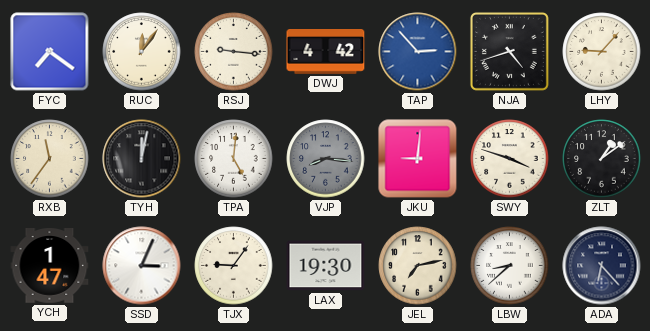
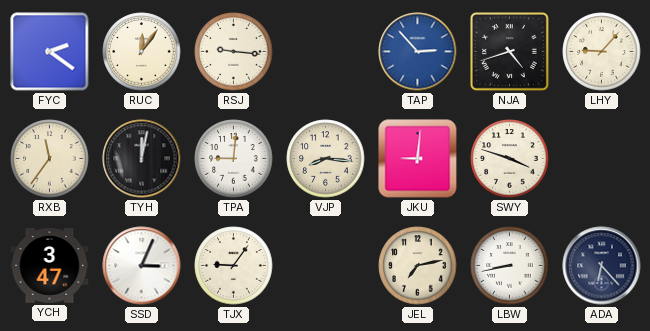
FYC: 7:21 -> 2:21
DWJ: 4:42 -> none
TPA: 5:01 -> 9:01
VJP dial: grey -> cream
ZLT: 1:09 -> none
YCH: 1:47 -> 3:47
LAX: 19:30 -> none
LBW: 8:38 -> 8:43
